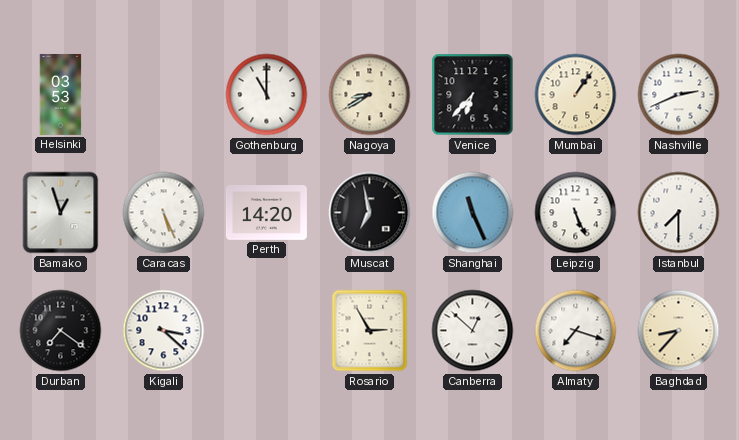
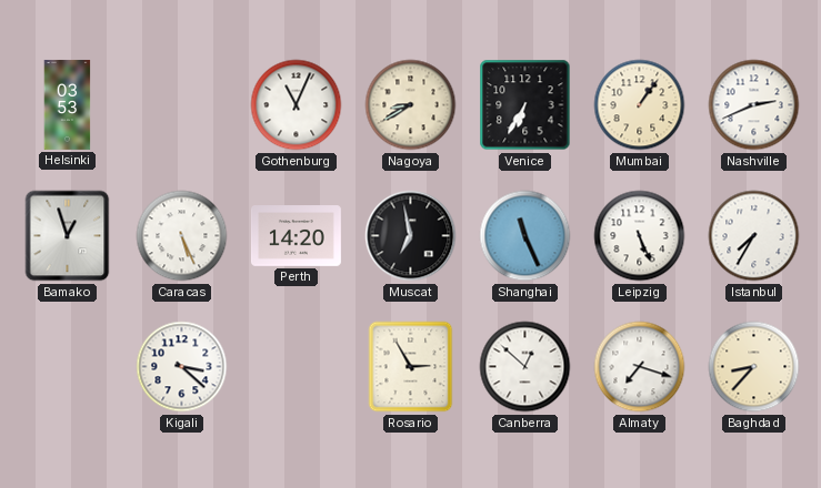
Gothenburg: 11:00 -> 11:04
Venice: 6:37 -> 6:35
Istanbul: 7:30 -> 7:35
Durban: 7:21 -> none
